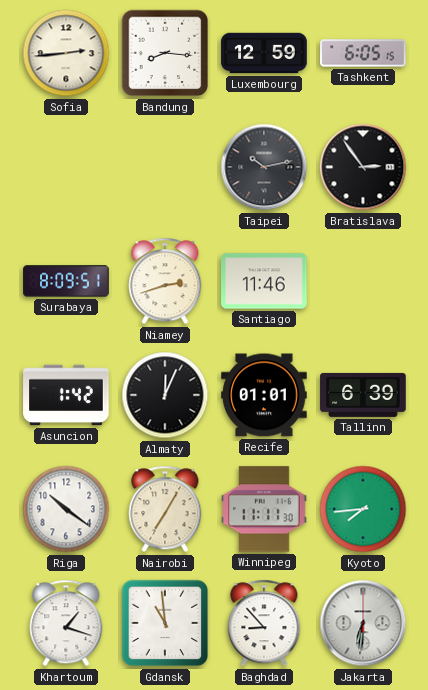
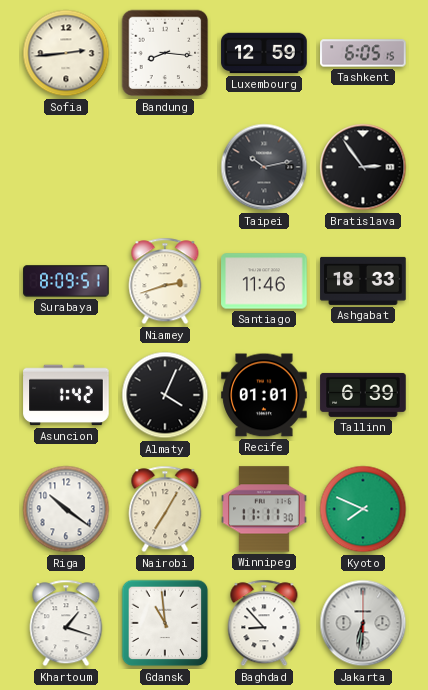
Ashgabat: none -> 18:33
Almaty: 12:04 -> 4:04
Kyoto: 7:44 -> 7:49
